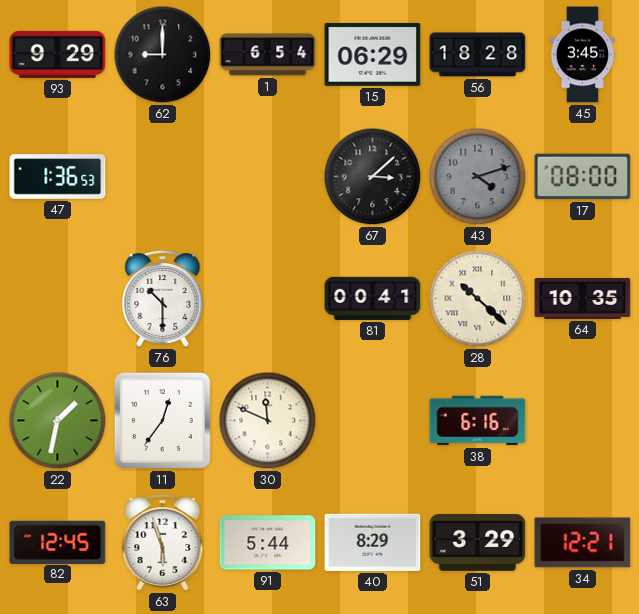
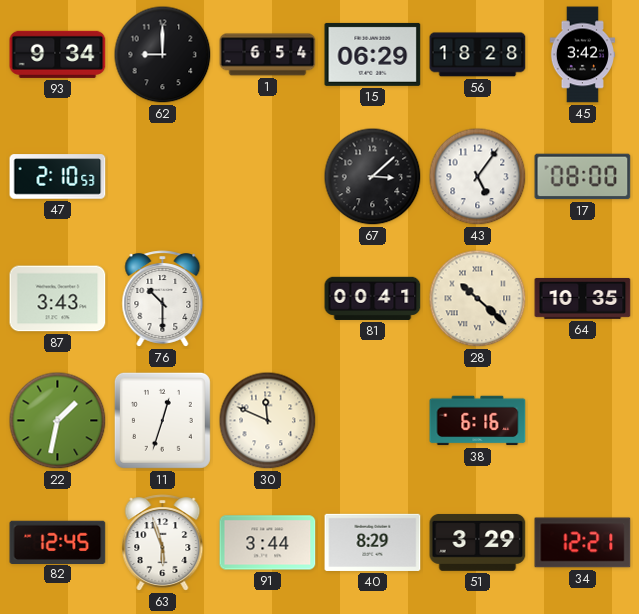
93: 9:29 -> 9:34
45: 3:45 -> 3:42
47: 1:36 -> 2:10
43: 4:12 -> 5:06
43 dial: grey -> white
87: none -> 3:43
11: 12:36 -> 12:33
91: 5:44 -> 3:44
